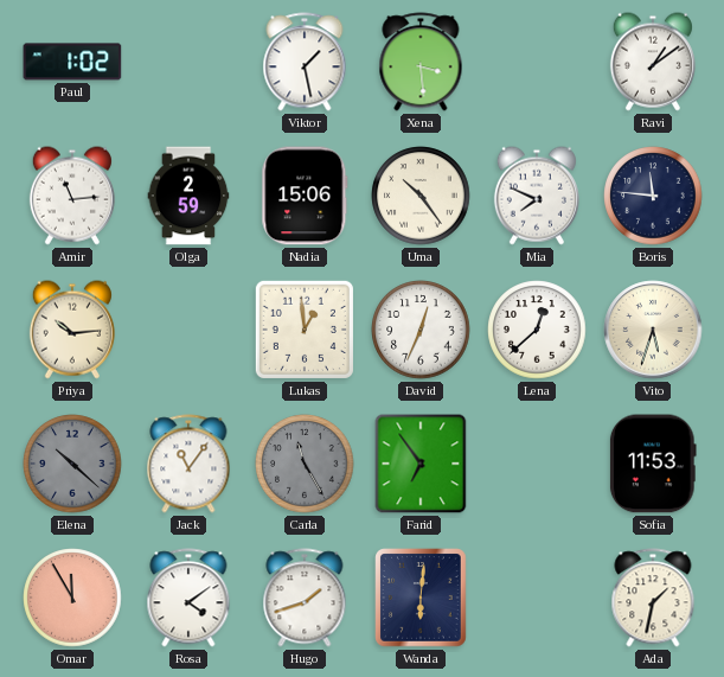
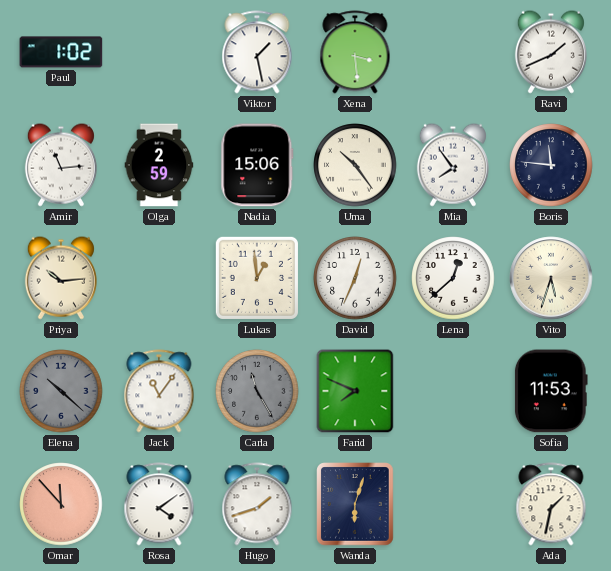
Ravi: 1:09 -> 1:41
Mia: 7:49 -> 7:54
Farid: 6:54 -> 7:49
Omar: 11:55 -> 11:53
Wanda: 6:01 -> 6:03
